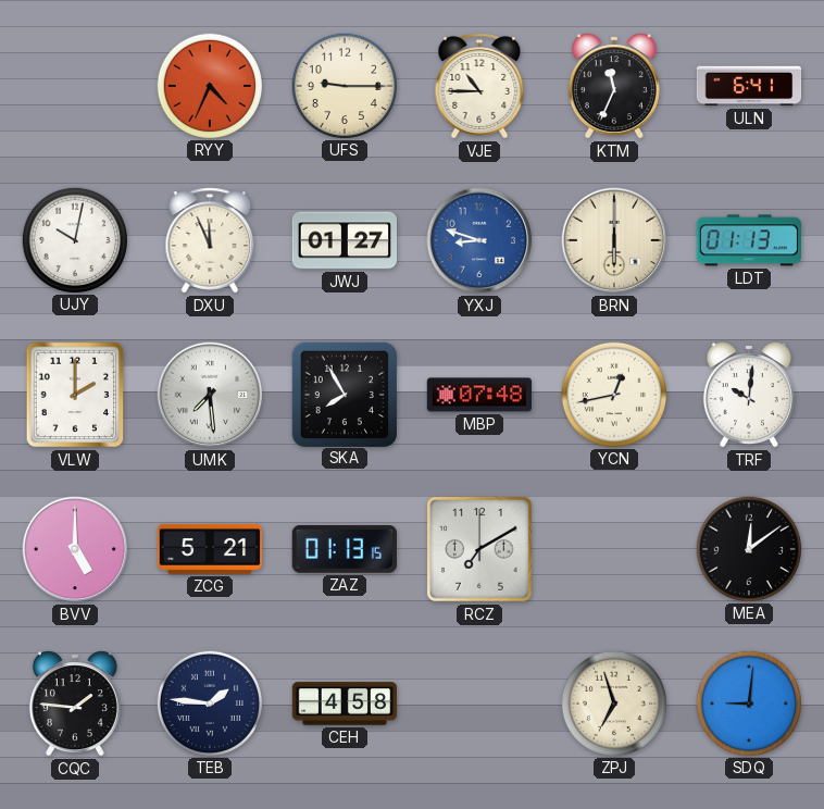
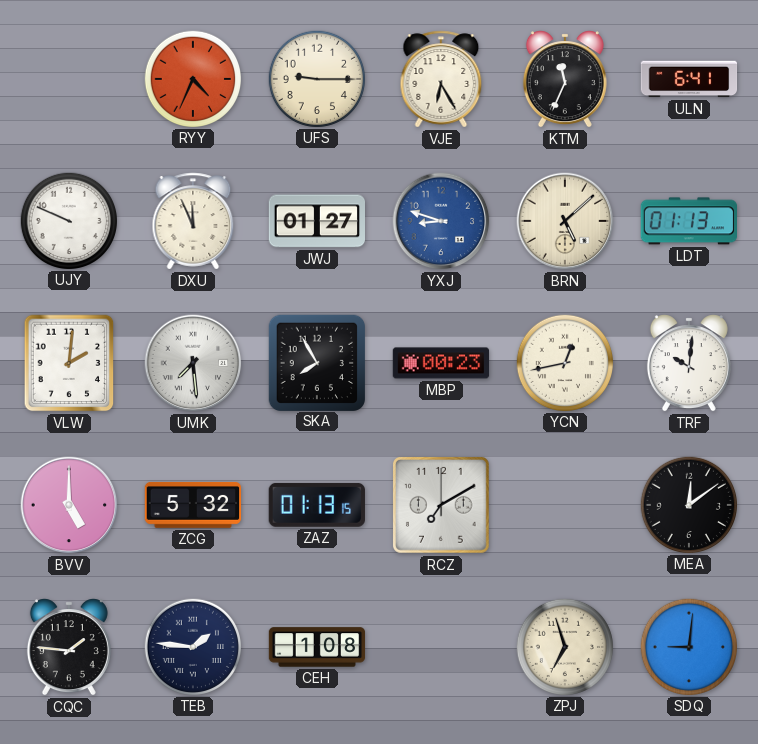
VJE: 10:45 -> 6:25
UJY: 10:02 -> 9:49
BRN: 6:00 -> 5:08
VLW: 2:00 -> 2:01
MBP: 07:48 -> 00:23
ZCG: 5:21 -> 5:32
CEH: 4:58 -> 1:08
